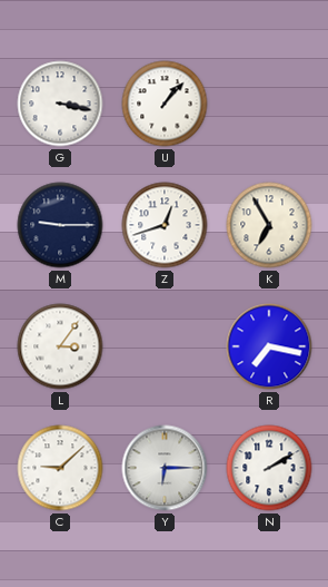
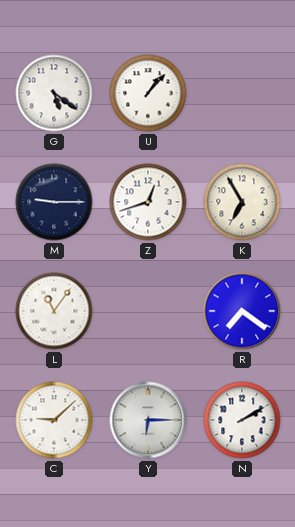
G: 3:17 -> 5:21
L: 3:06 -> 11:06
R: 7:17 -> 7:21
